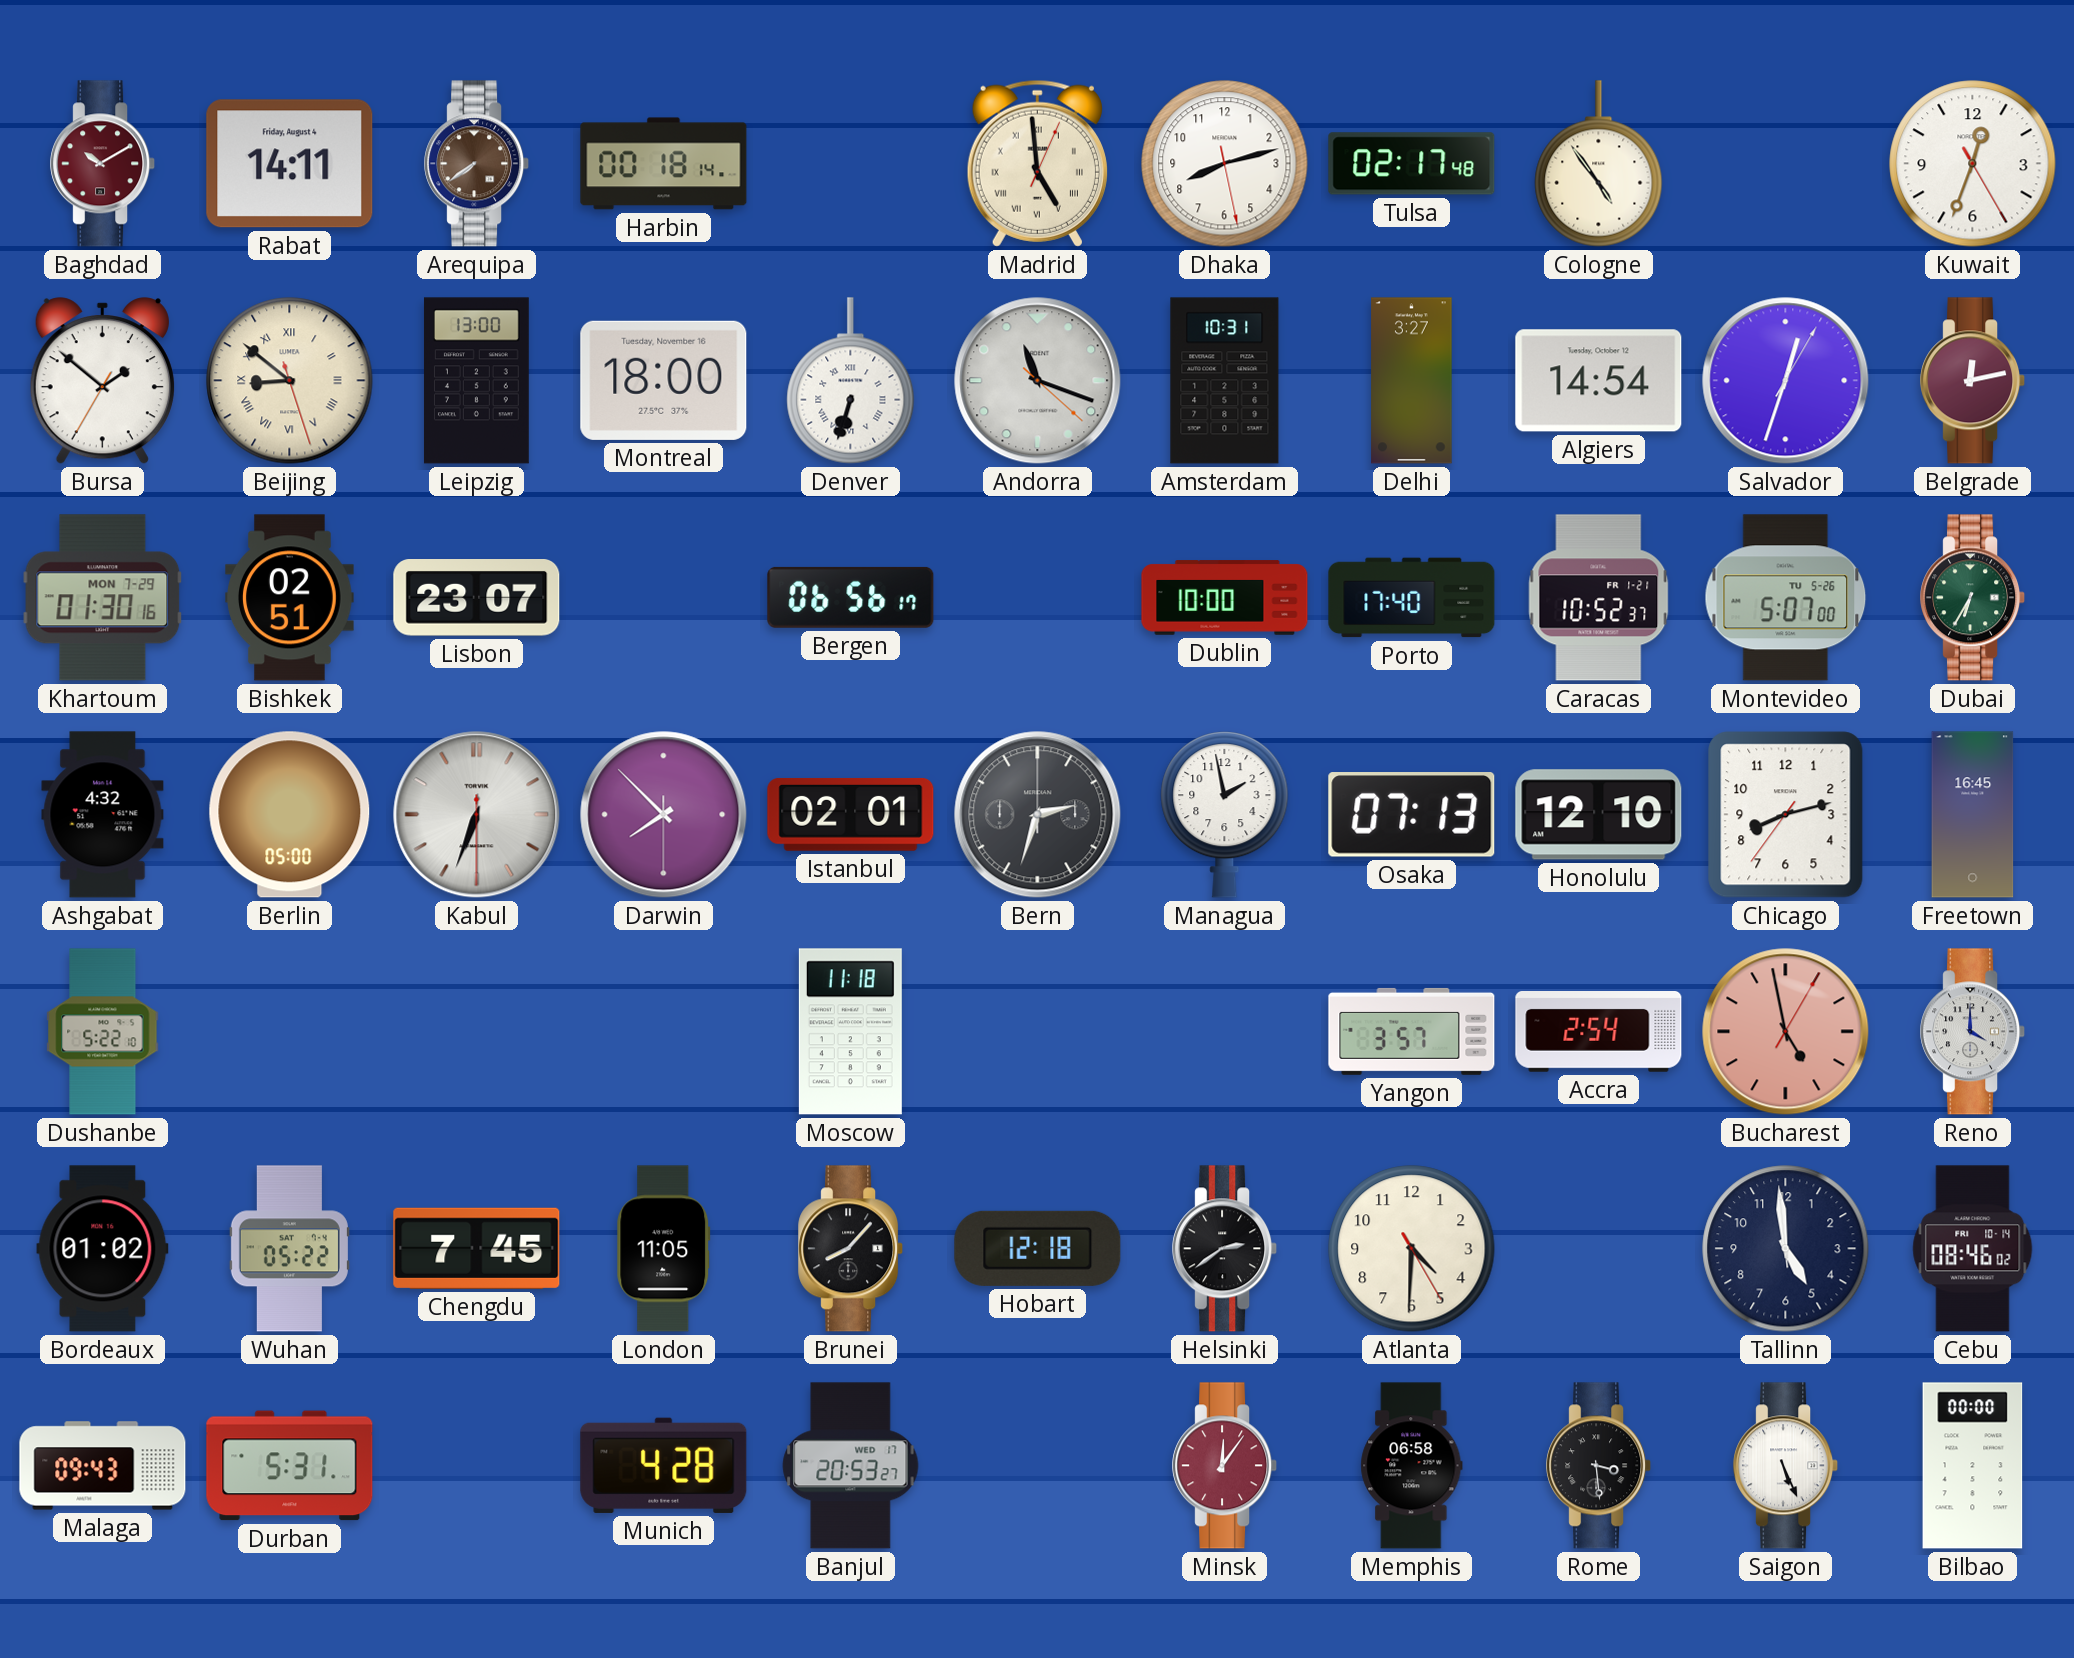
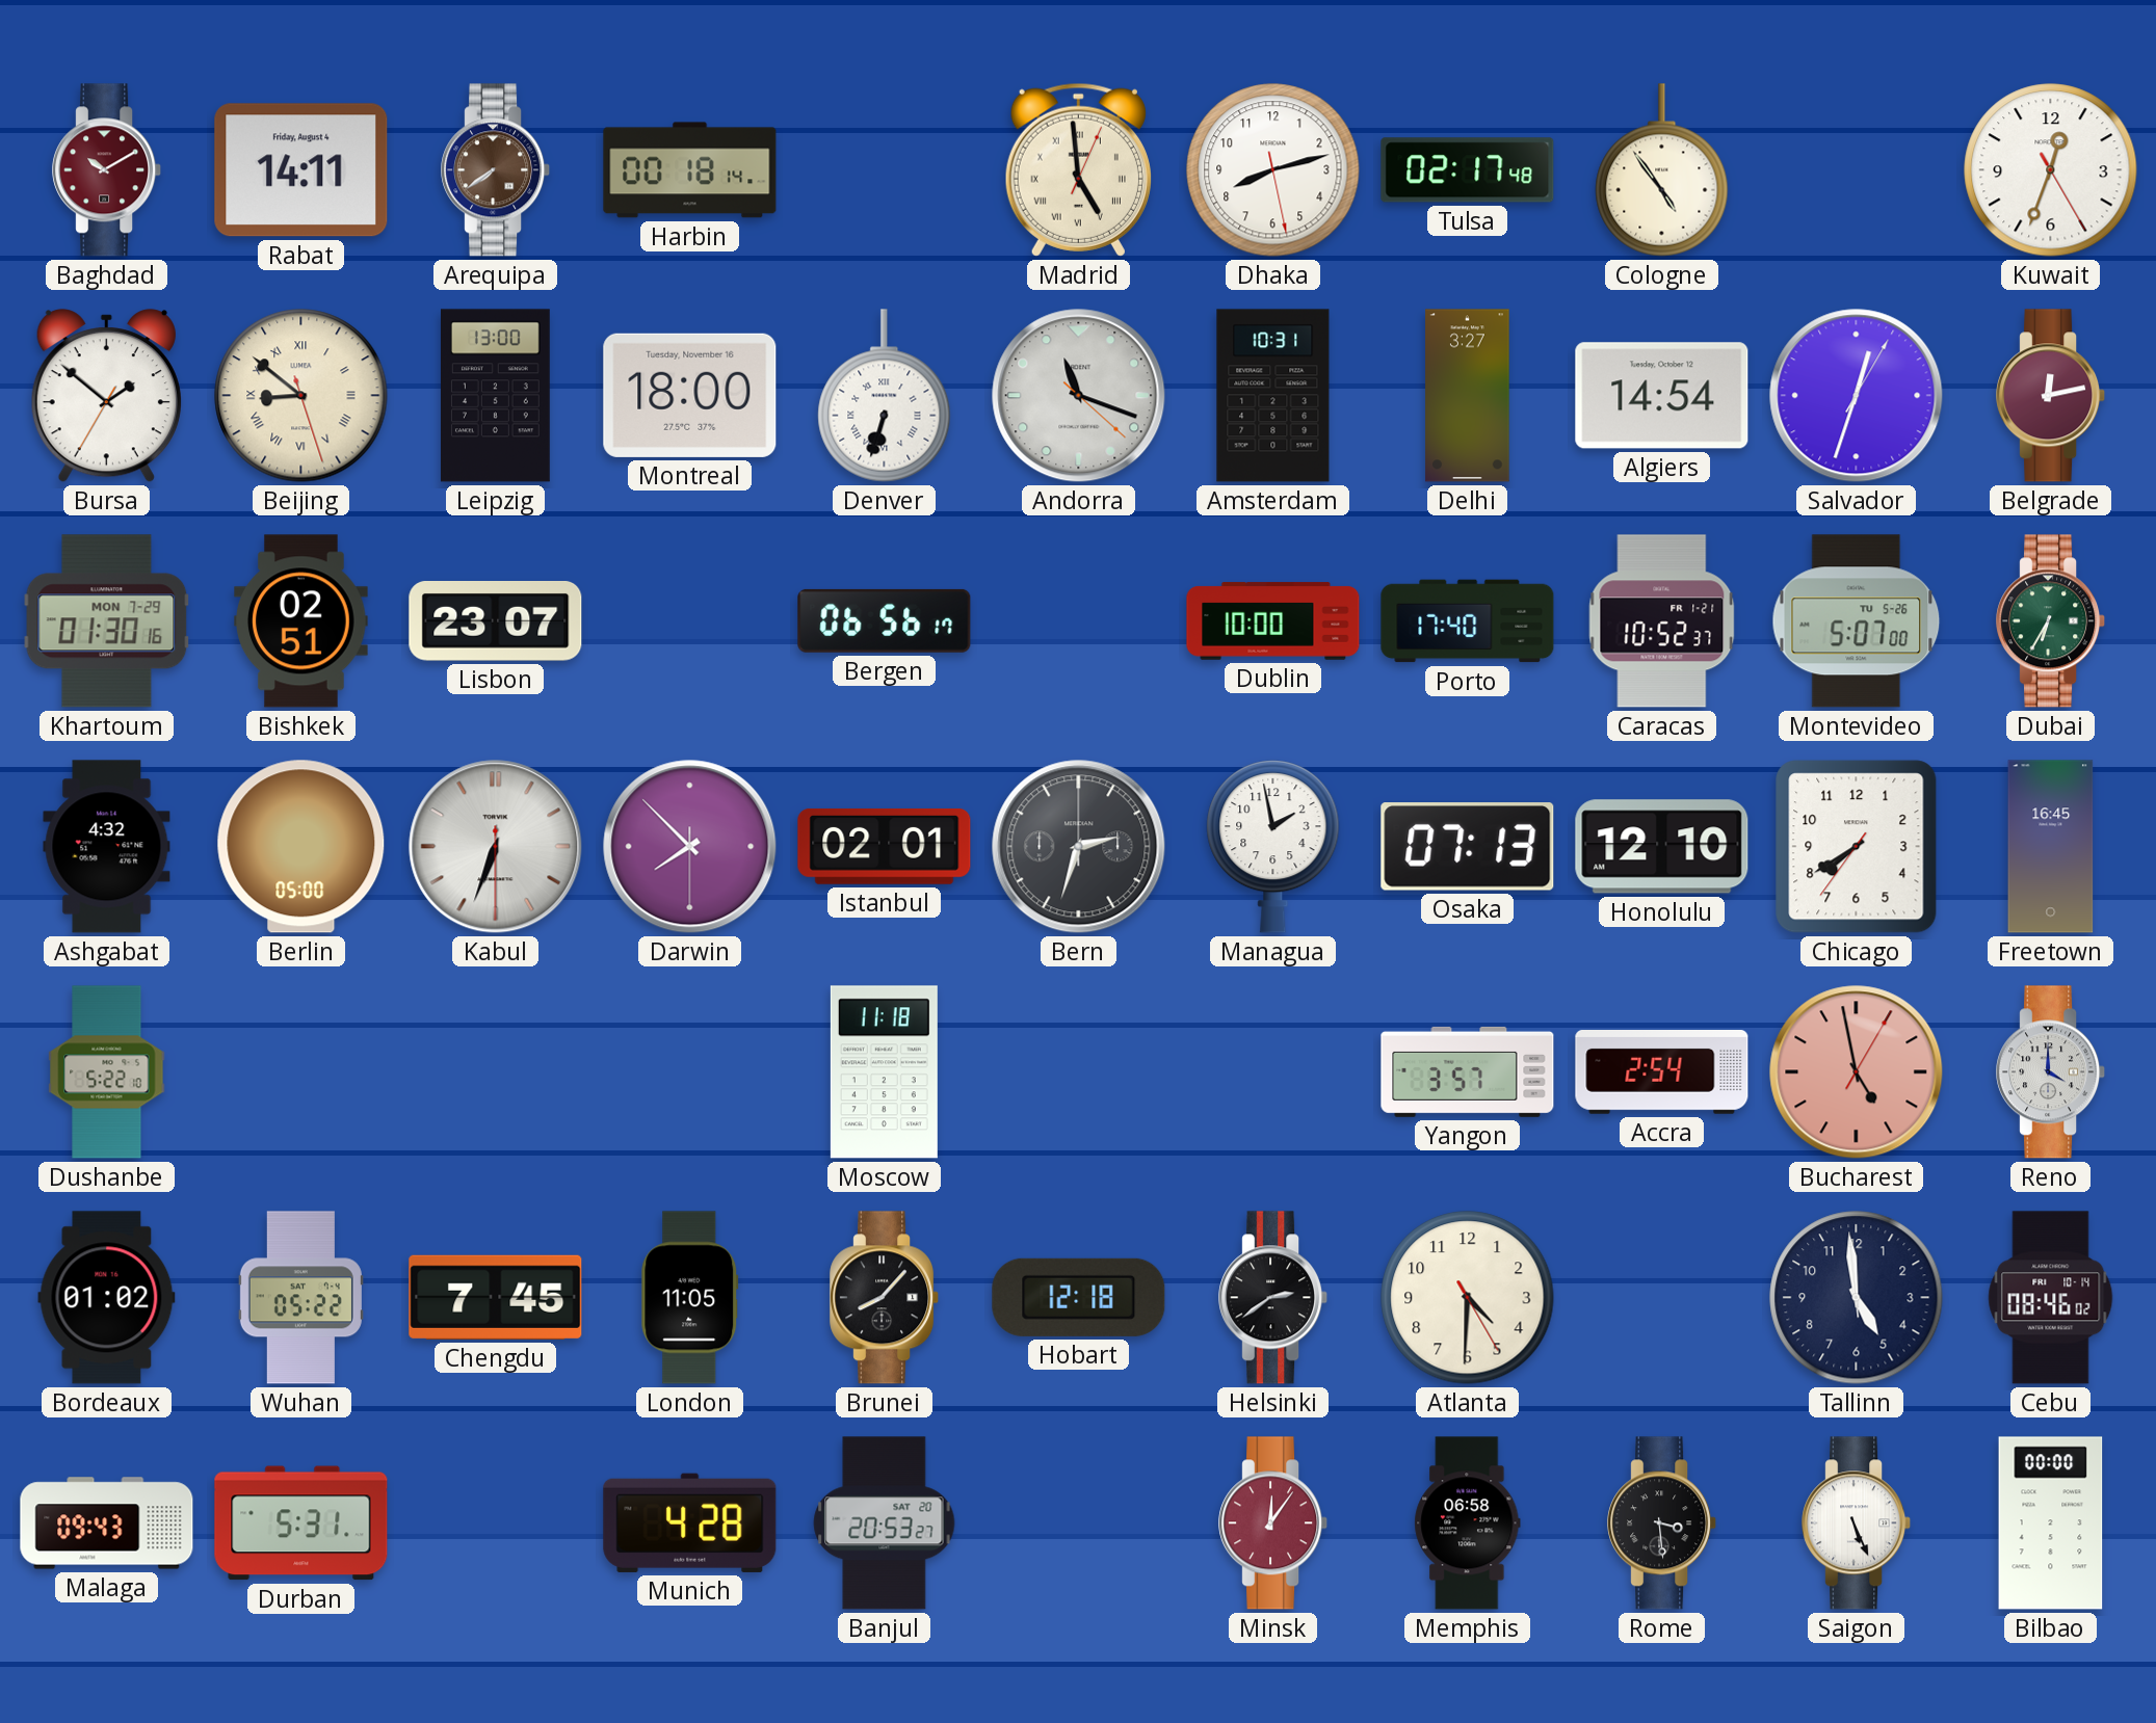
Chicago: 8:12 -> 7:39
Banjul date: WED 17 -> SAT 20
